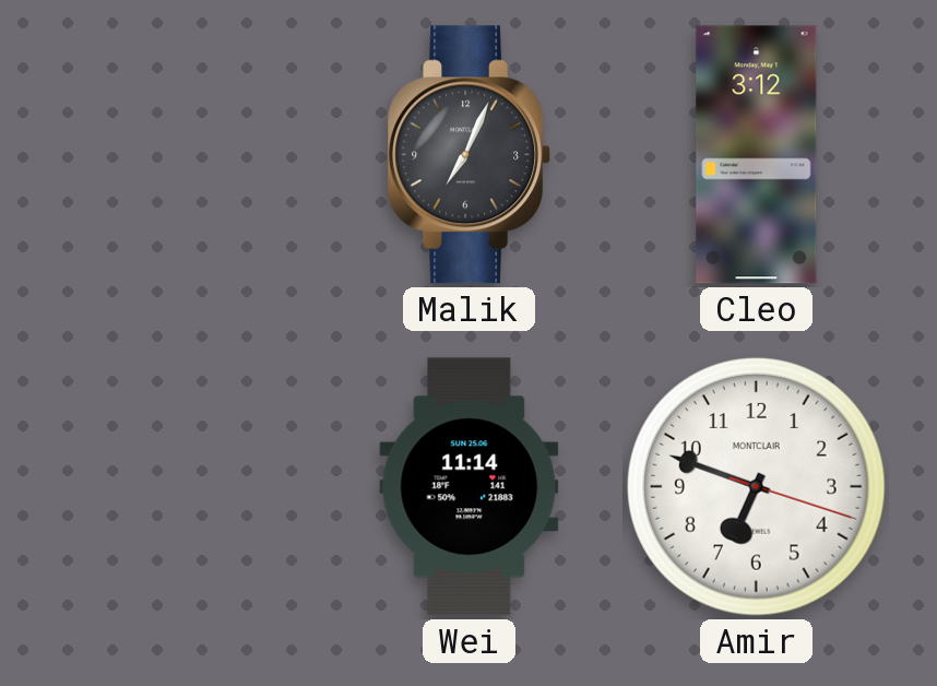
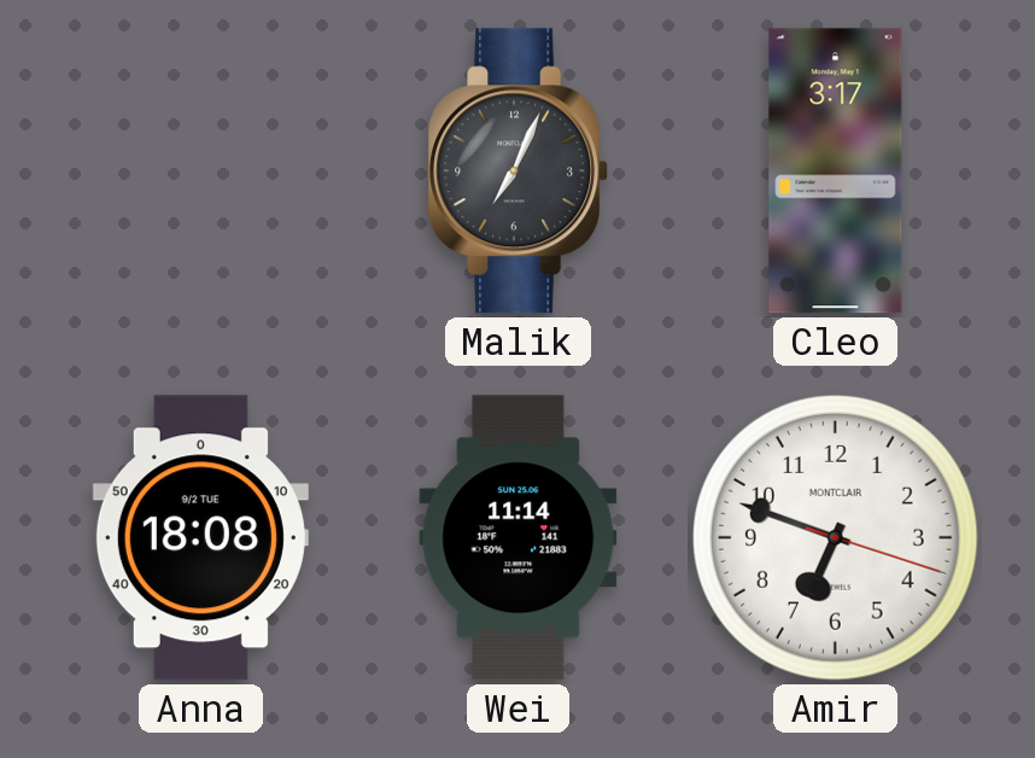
Cleo: 3:12 -> 3:17
Anna: none -> 18:08
